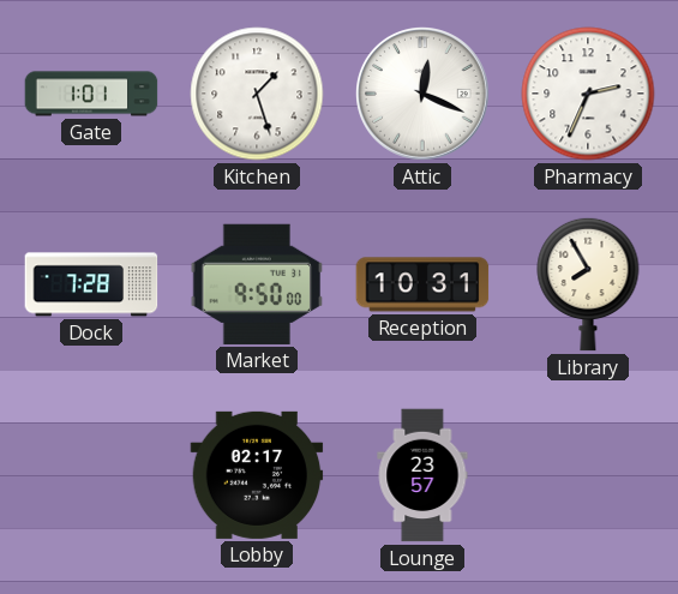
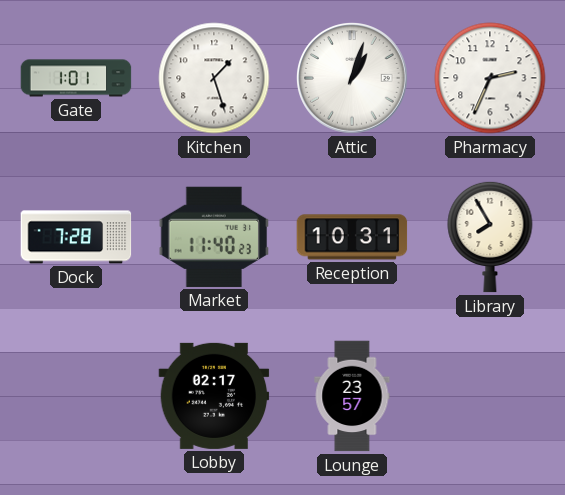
Attic: 12:19 -> 1:03
Market: 9:50 -> 11:40
